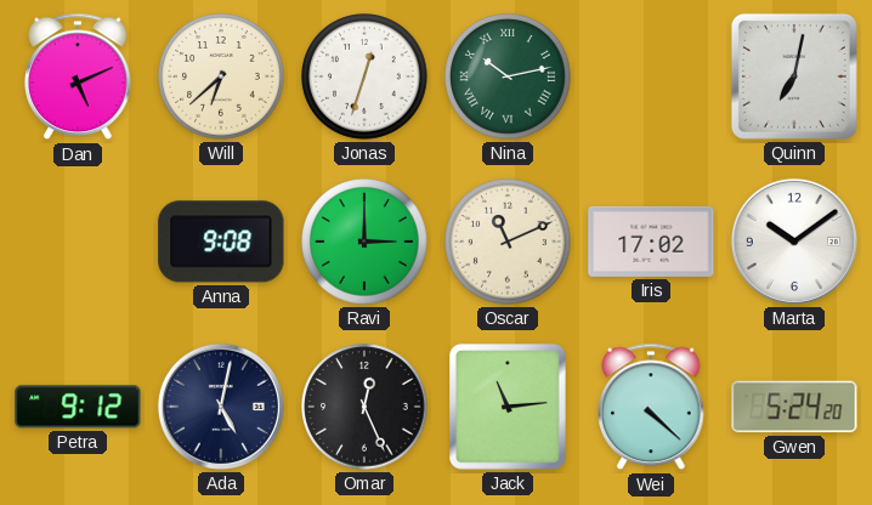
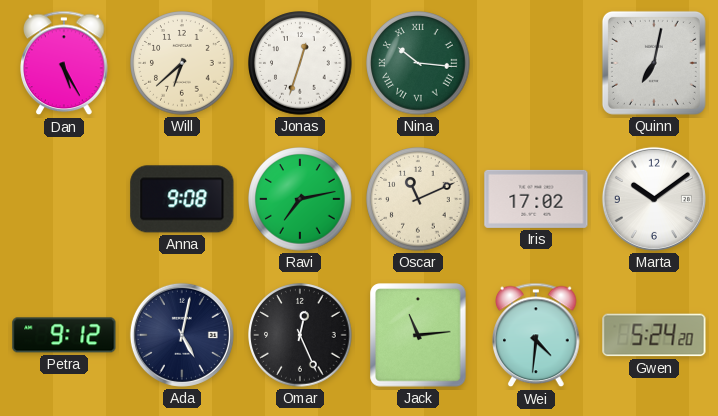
Dan: 5:11 -> 5:25
Nina: 10:13 -> 10:16
Ravi: 3:00 -> 7:13
Wei: 4:22 -> 4:31
